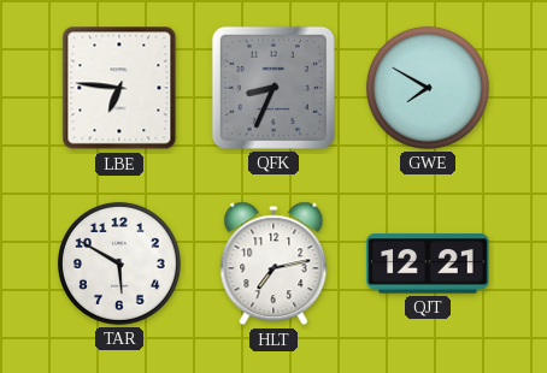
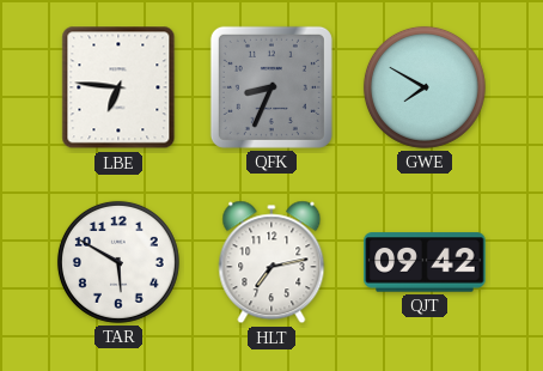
QJT: 12:21 -> 09:42
